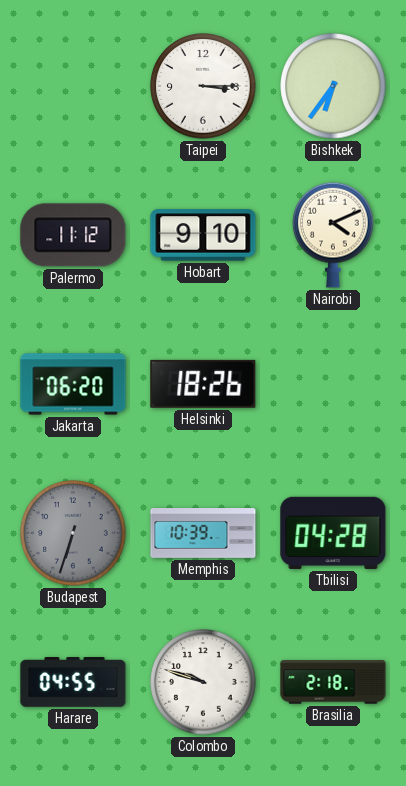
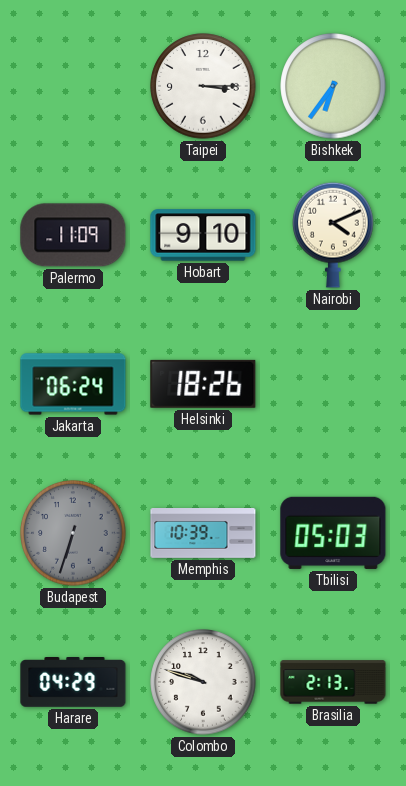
Palermo: 11:12 -> 11:09
Jakarta: 06:20 -> 06:24
Tbilisi: 04:28 -> 05:03
Harare: 04:55 -> 04:29
Brasilia: 2:18 -> 2:13
